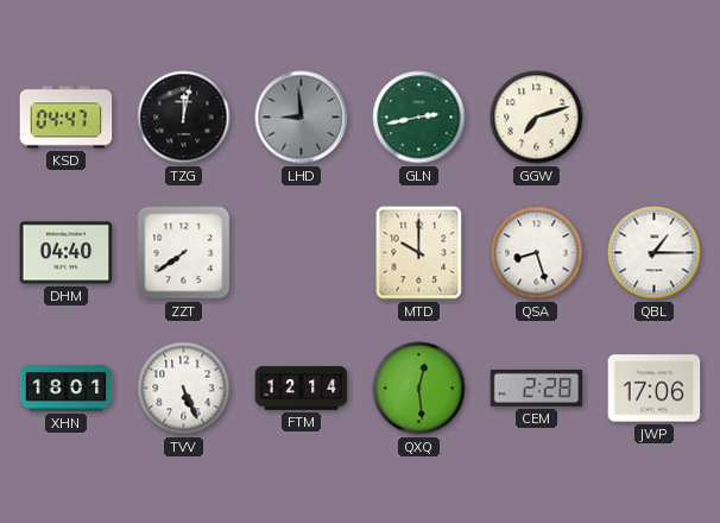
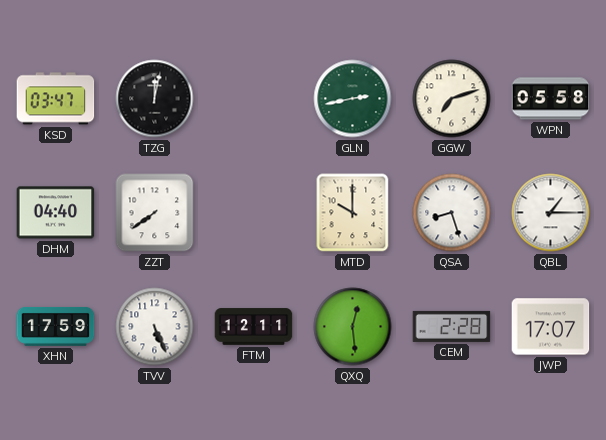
KSD: 04:47 -> 03:47
LHD: 8:59 -> none
WPN: none -> 05:58
XHN: 18:01 -> 17:59
FTM: 12:14 -> 12:11
JWP: 17:06 -> 17:07
